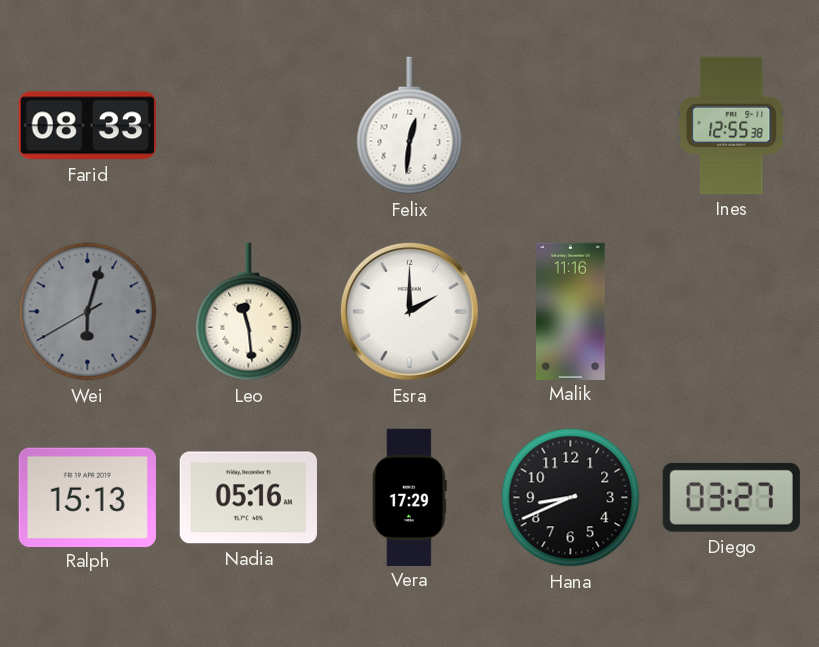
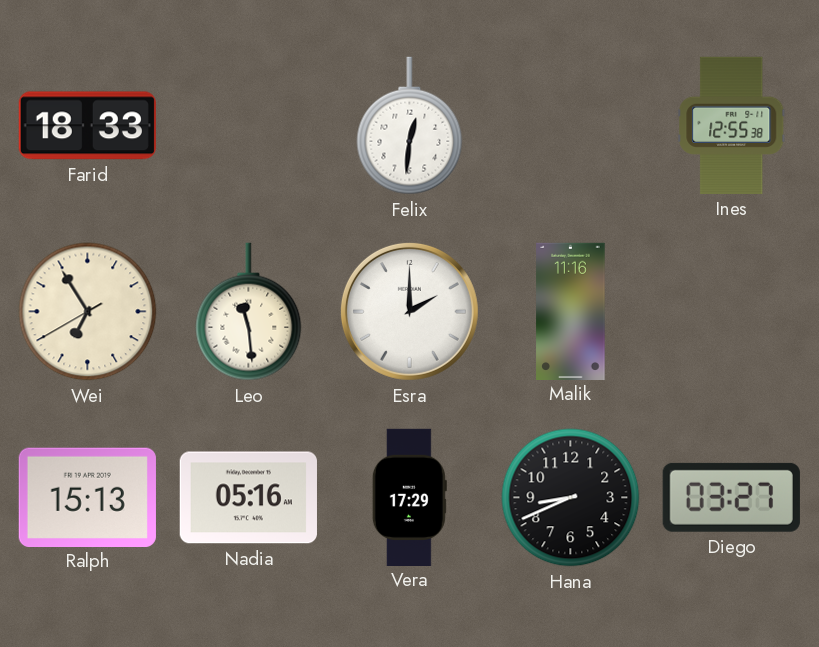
Farid: 08:33 -> 18:33
Wei: 6:02 -> 6:54
Wei dial: grey -> cream
